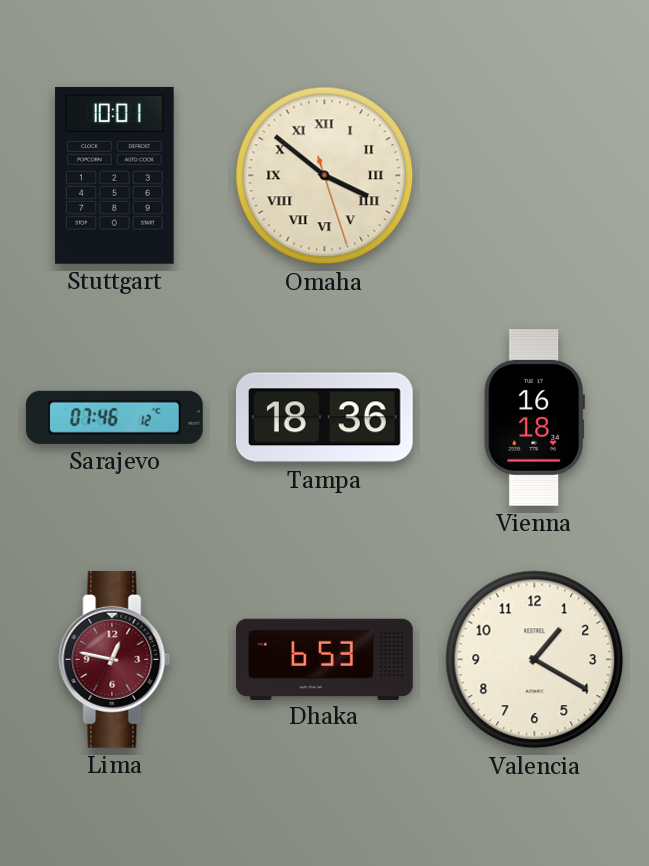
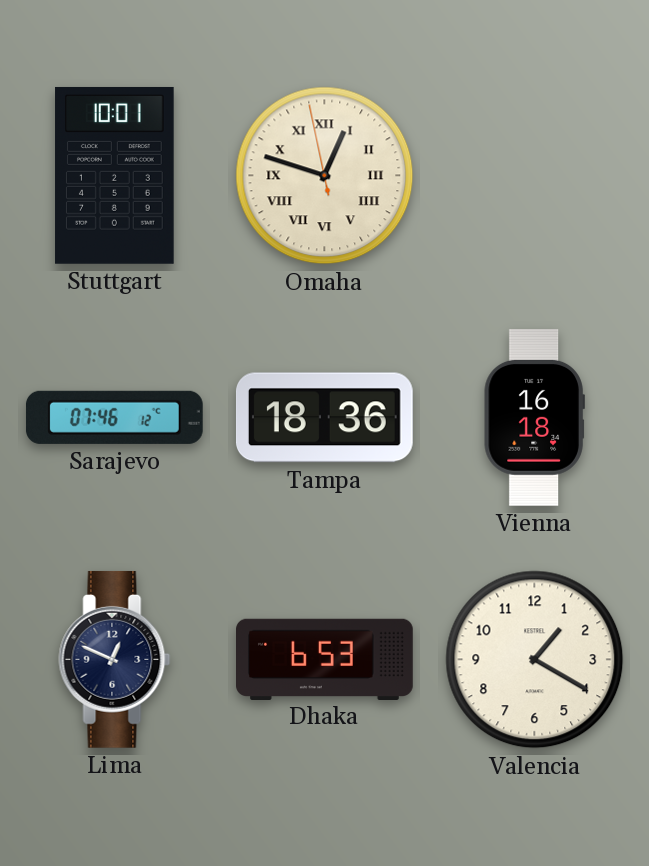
Omaha: 3:51 -> 12:47
Lima: 12:47 -> 12:49
Lima dial: burgundy -> navy
